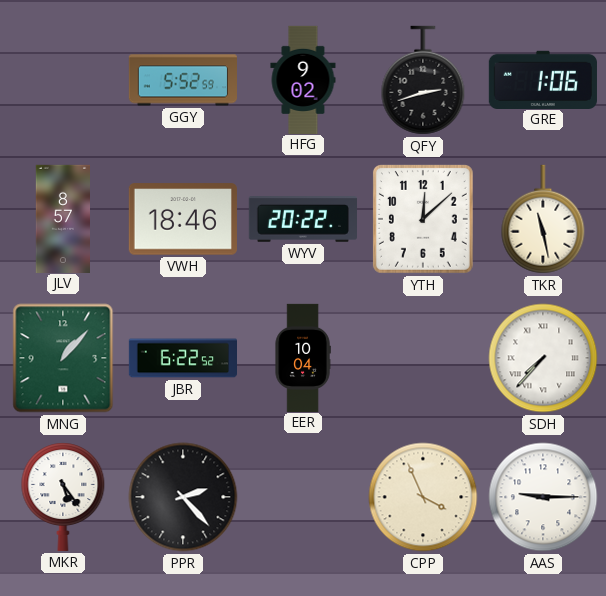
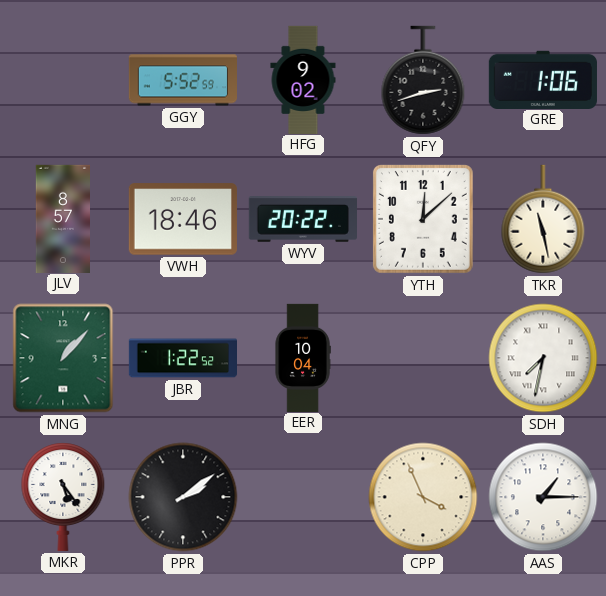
JBR: 6:22 -> 1:22
SDH: 7:37 -> 7:32
PPR: 2:23 -> 2:09
AAS: 9:15 -> 1:15
